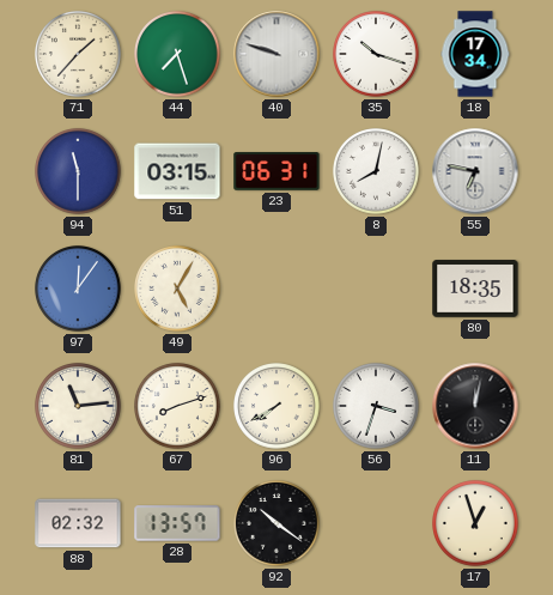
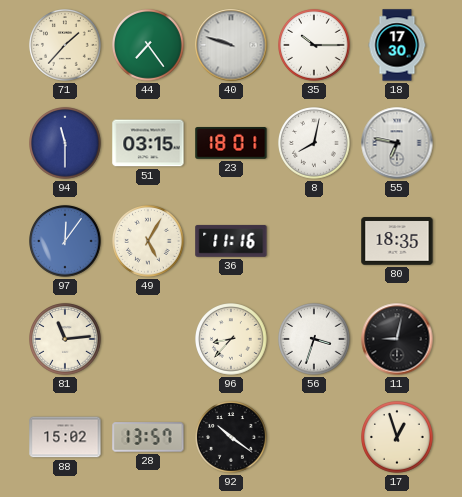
44: 7:27 -> 7:24
35: 10:18 -> 10:15
18: 17:34 -> 17:30
23: 06:31 -> 18:01
36: none -> 11:16
67: 8:12 -> none
96: 7:40 -> 8:37
11: 12:02 -> 9:02
88: 02:32 -> 15:02
